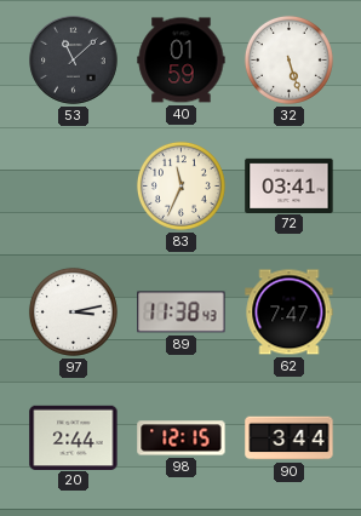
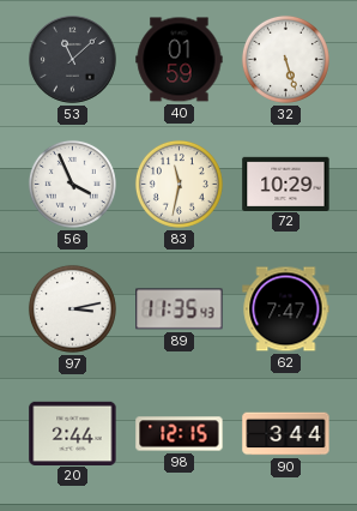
56: none -> 3:56
83: 11:34 -> 11:32
72: 03:41 -> 10:29
89: 11:38 -> 11:35
